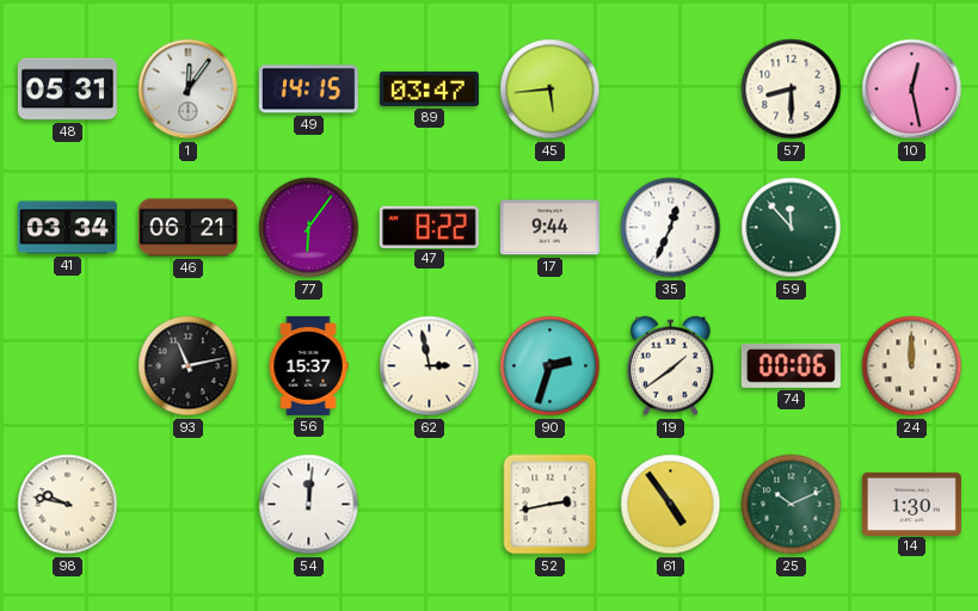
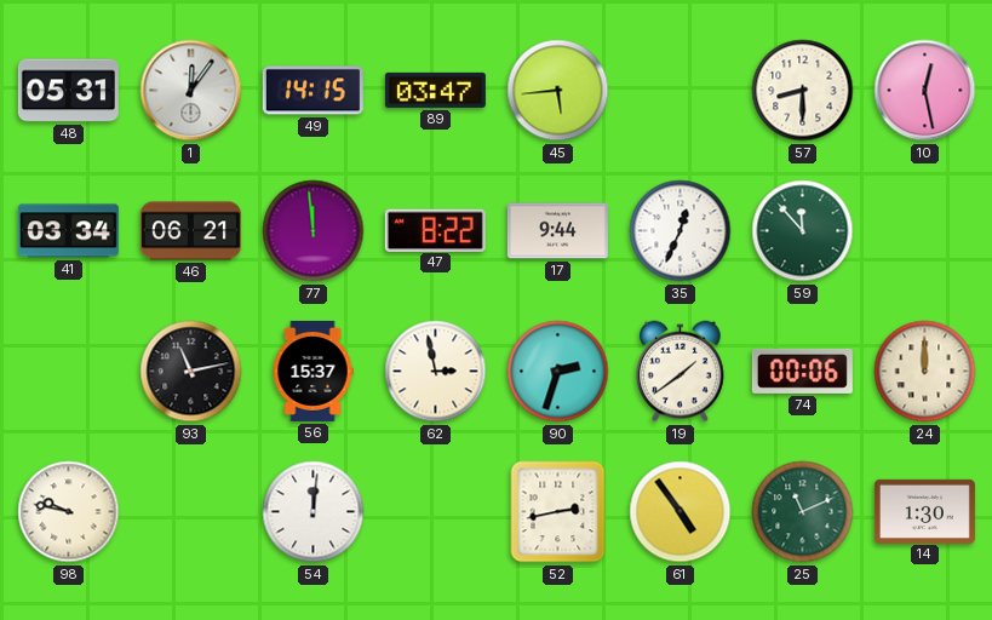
77: 6:06 -> 11:59
25: 10:11 -> 11:11
